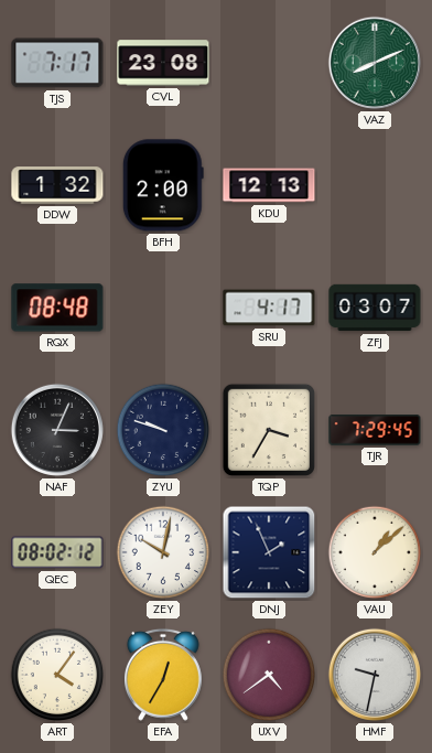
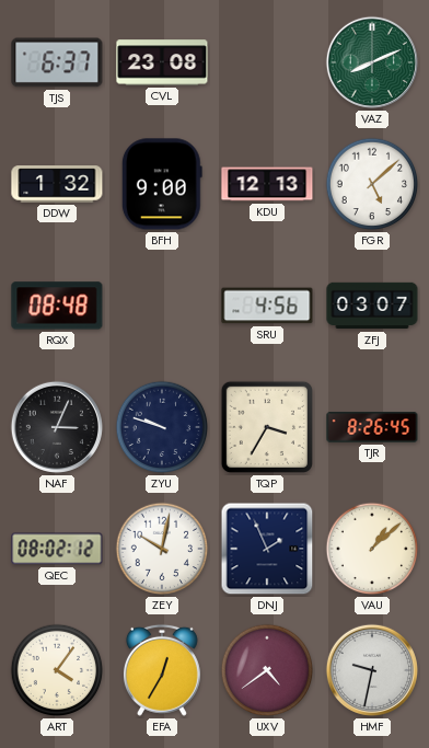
TJS: 7:17 -> 6:37
BFH: 2:00 -> 9:00
FGR: none -> 5:08
SRU: 4:17 -> 4:56
TJR: 7:29 -> 8:26
